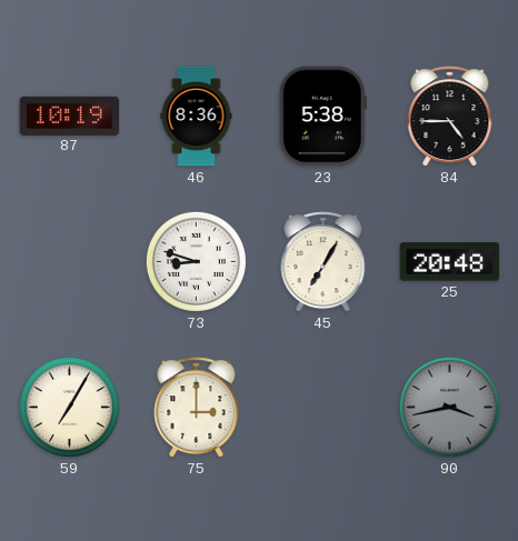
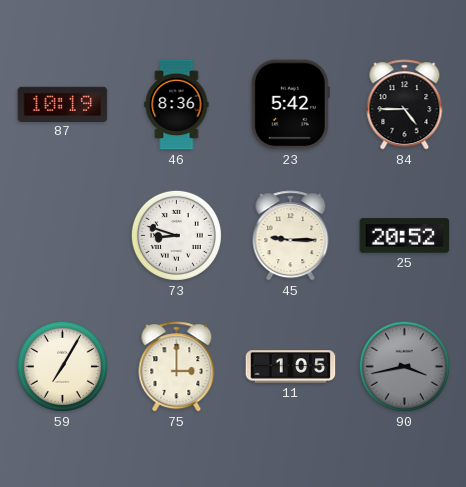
23: 5:38 -> 5:42
45: 7:05 -> 9:15
25: 20:48 -> 20:52
11: none -> 1:05
